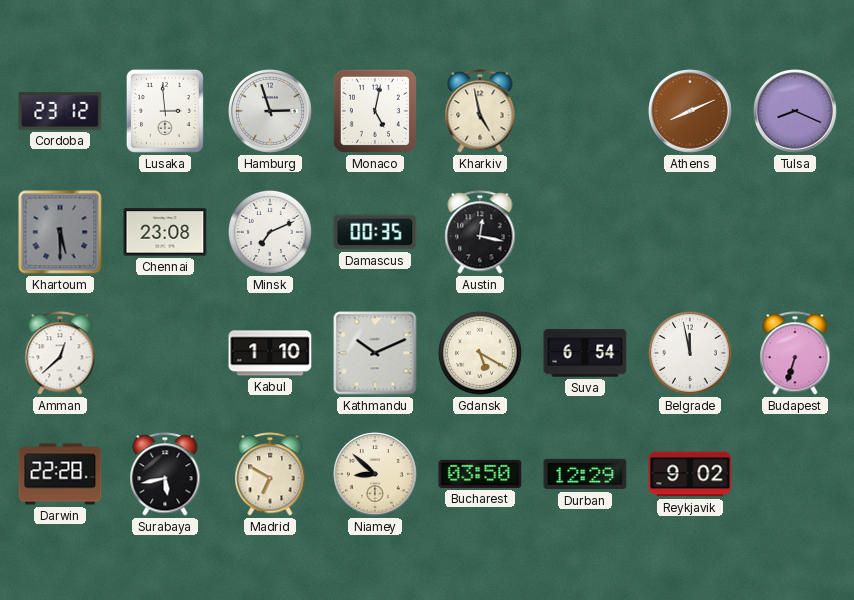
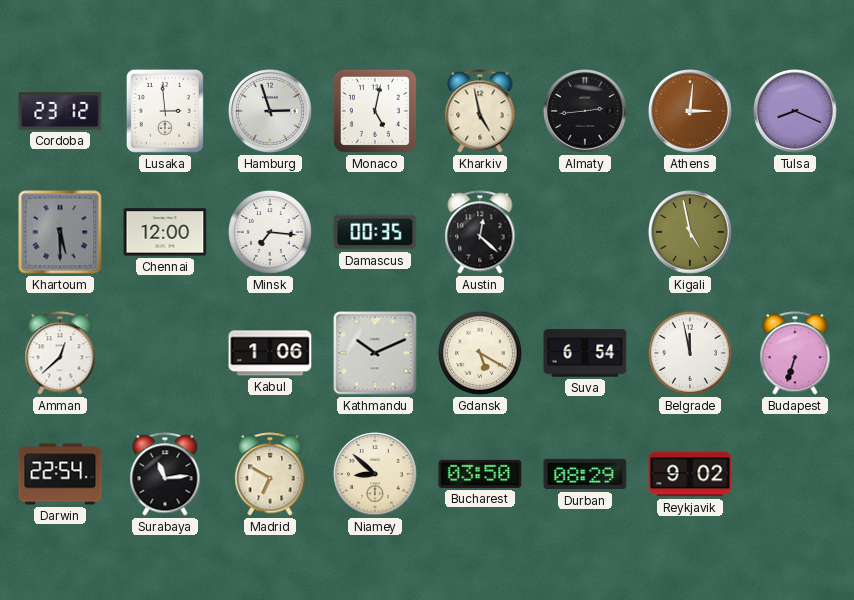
Almaty: none -> 2:44
Athens: 8:11 -> 3:01
Chennai: 23:08 -> 12:00
Minsk: 7:11 -> 7:16
Austin: 12:17 -> 12:22
Kigali: none -> 4:58
Kabul: 1:10 -> 1:06
Darwin: 22:28 -> 22:54
Surabaya: 5:43 -> 11:14
Durban: 12:29 -> 08:29
